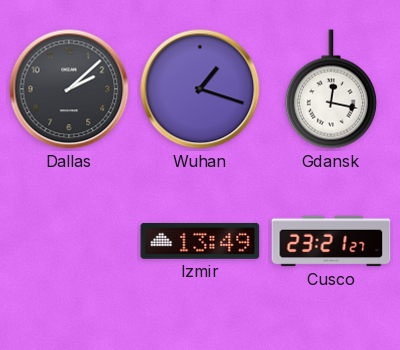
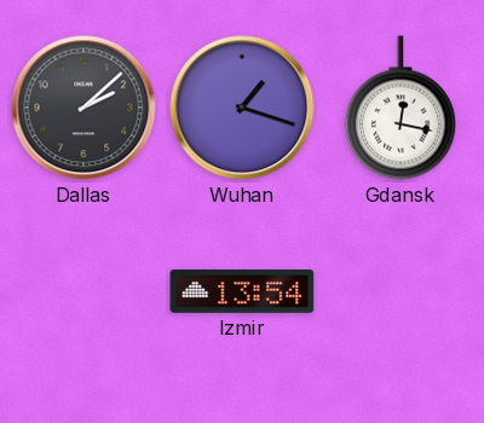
Izmir: 13:49 -> 13:54
Cusco: 23:21 -> none
